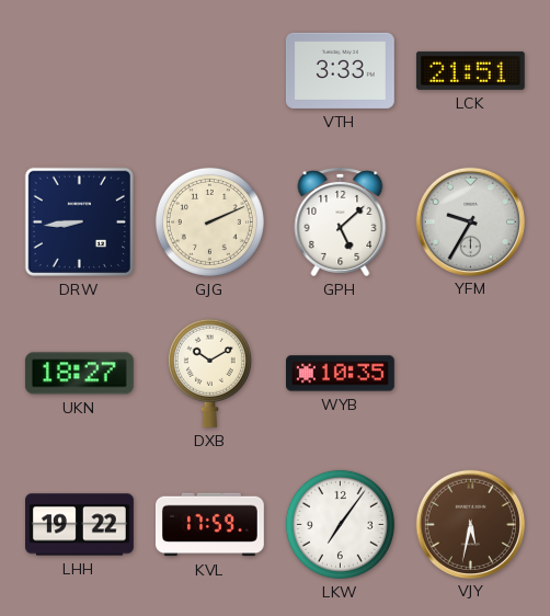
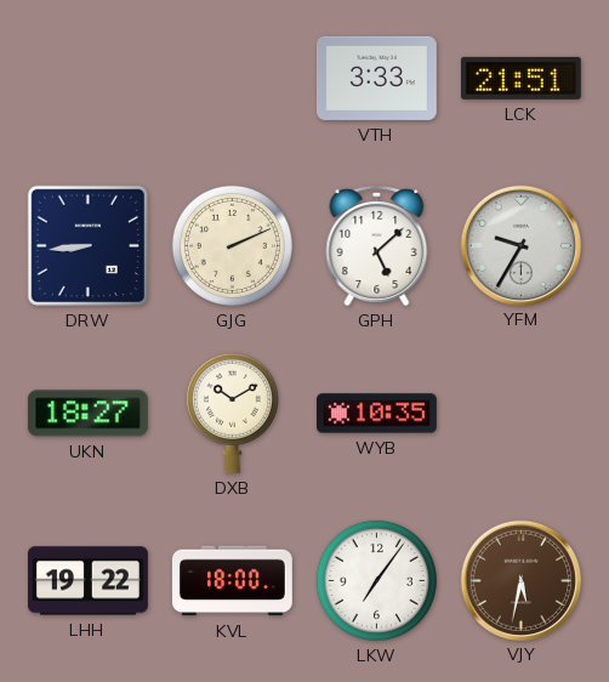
KVL: 17:59 -> 18:00
